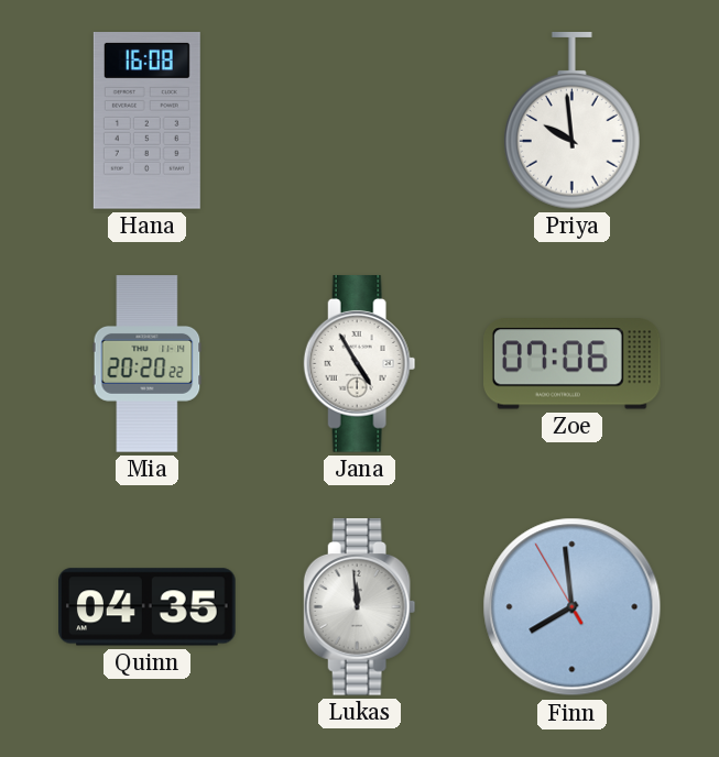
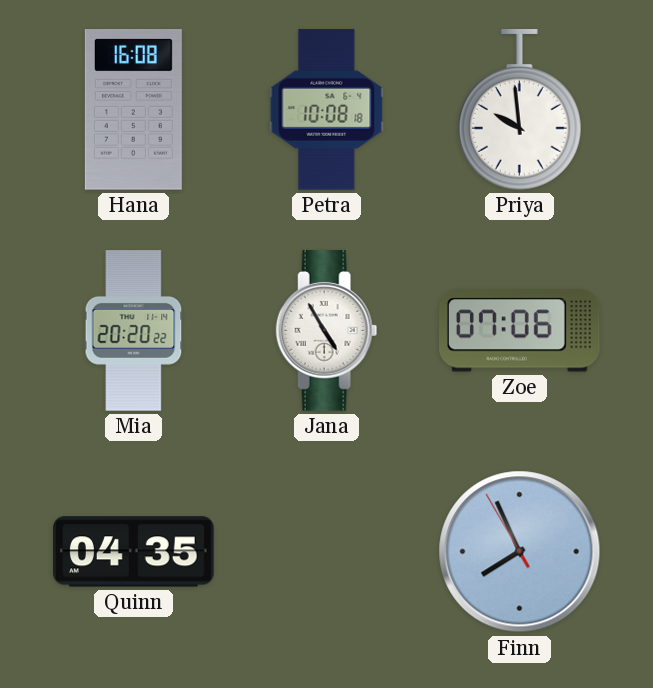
Petra: none -> 10:08
Lukas: 11:59 -> none
Finn: 7:58 -> 7:55
